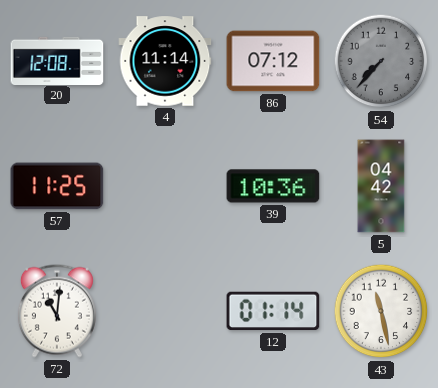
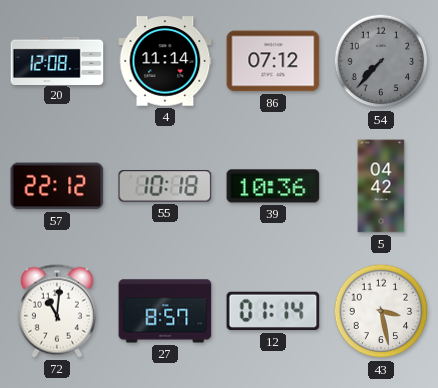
57: 11:25 -> 22:12
55: none -> 10:18
27: none -> 8:57
43: 11:28 -> 3:28
